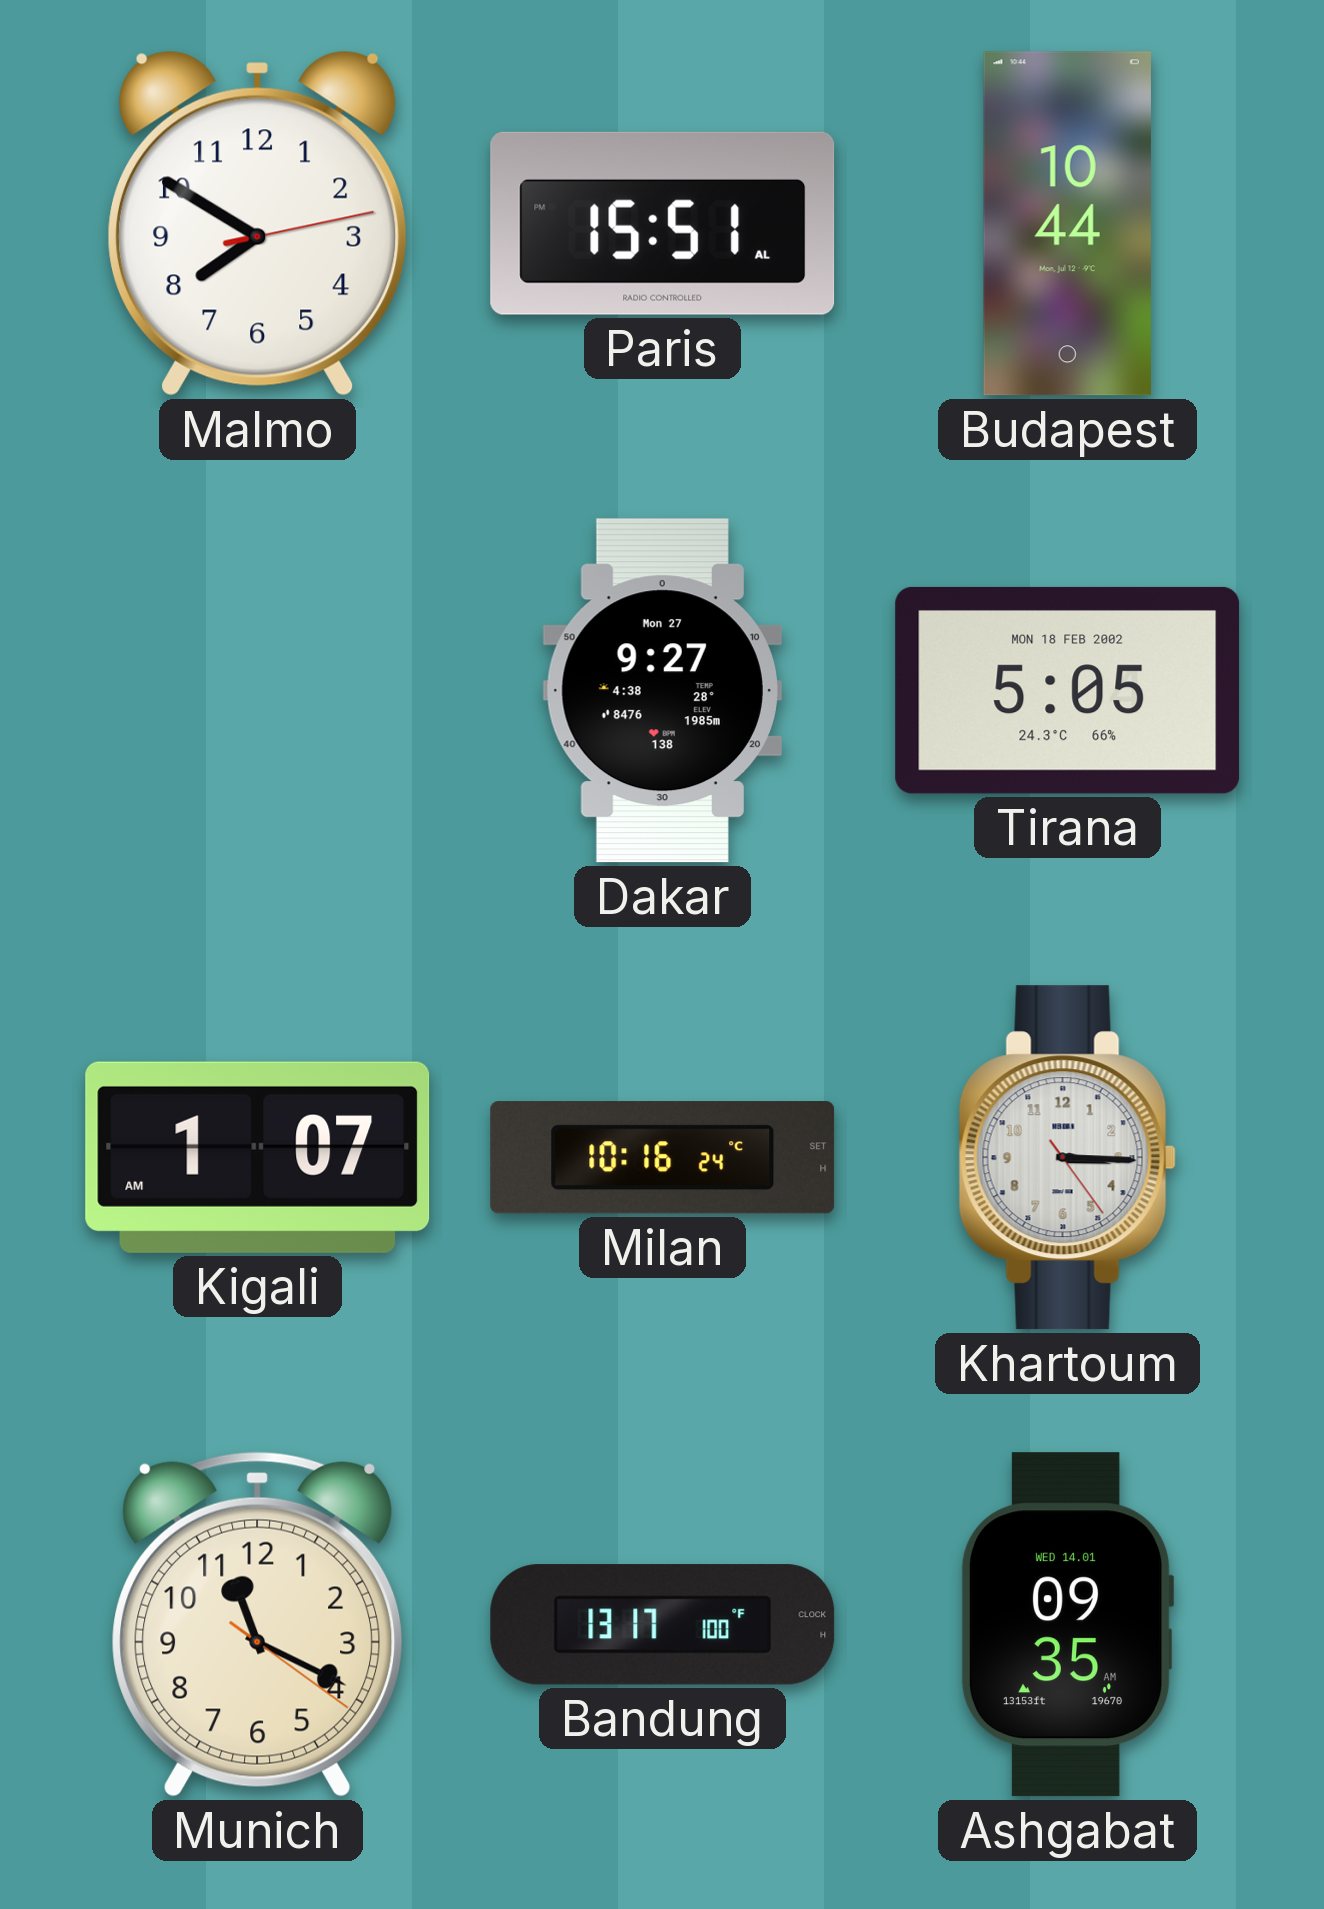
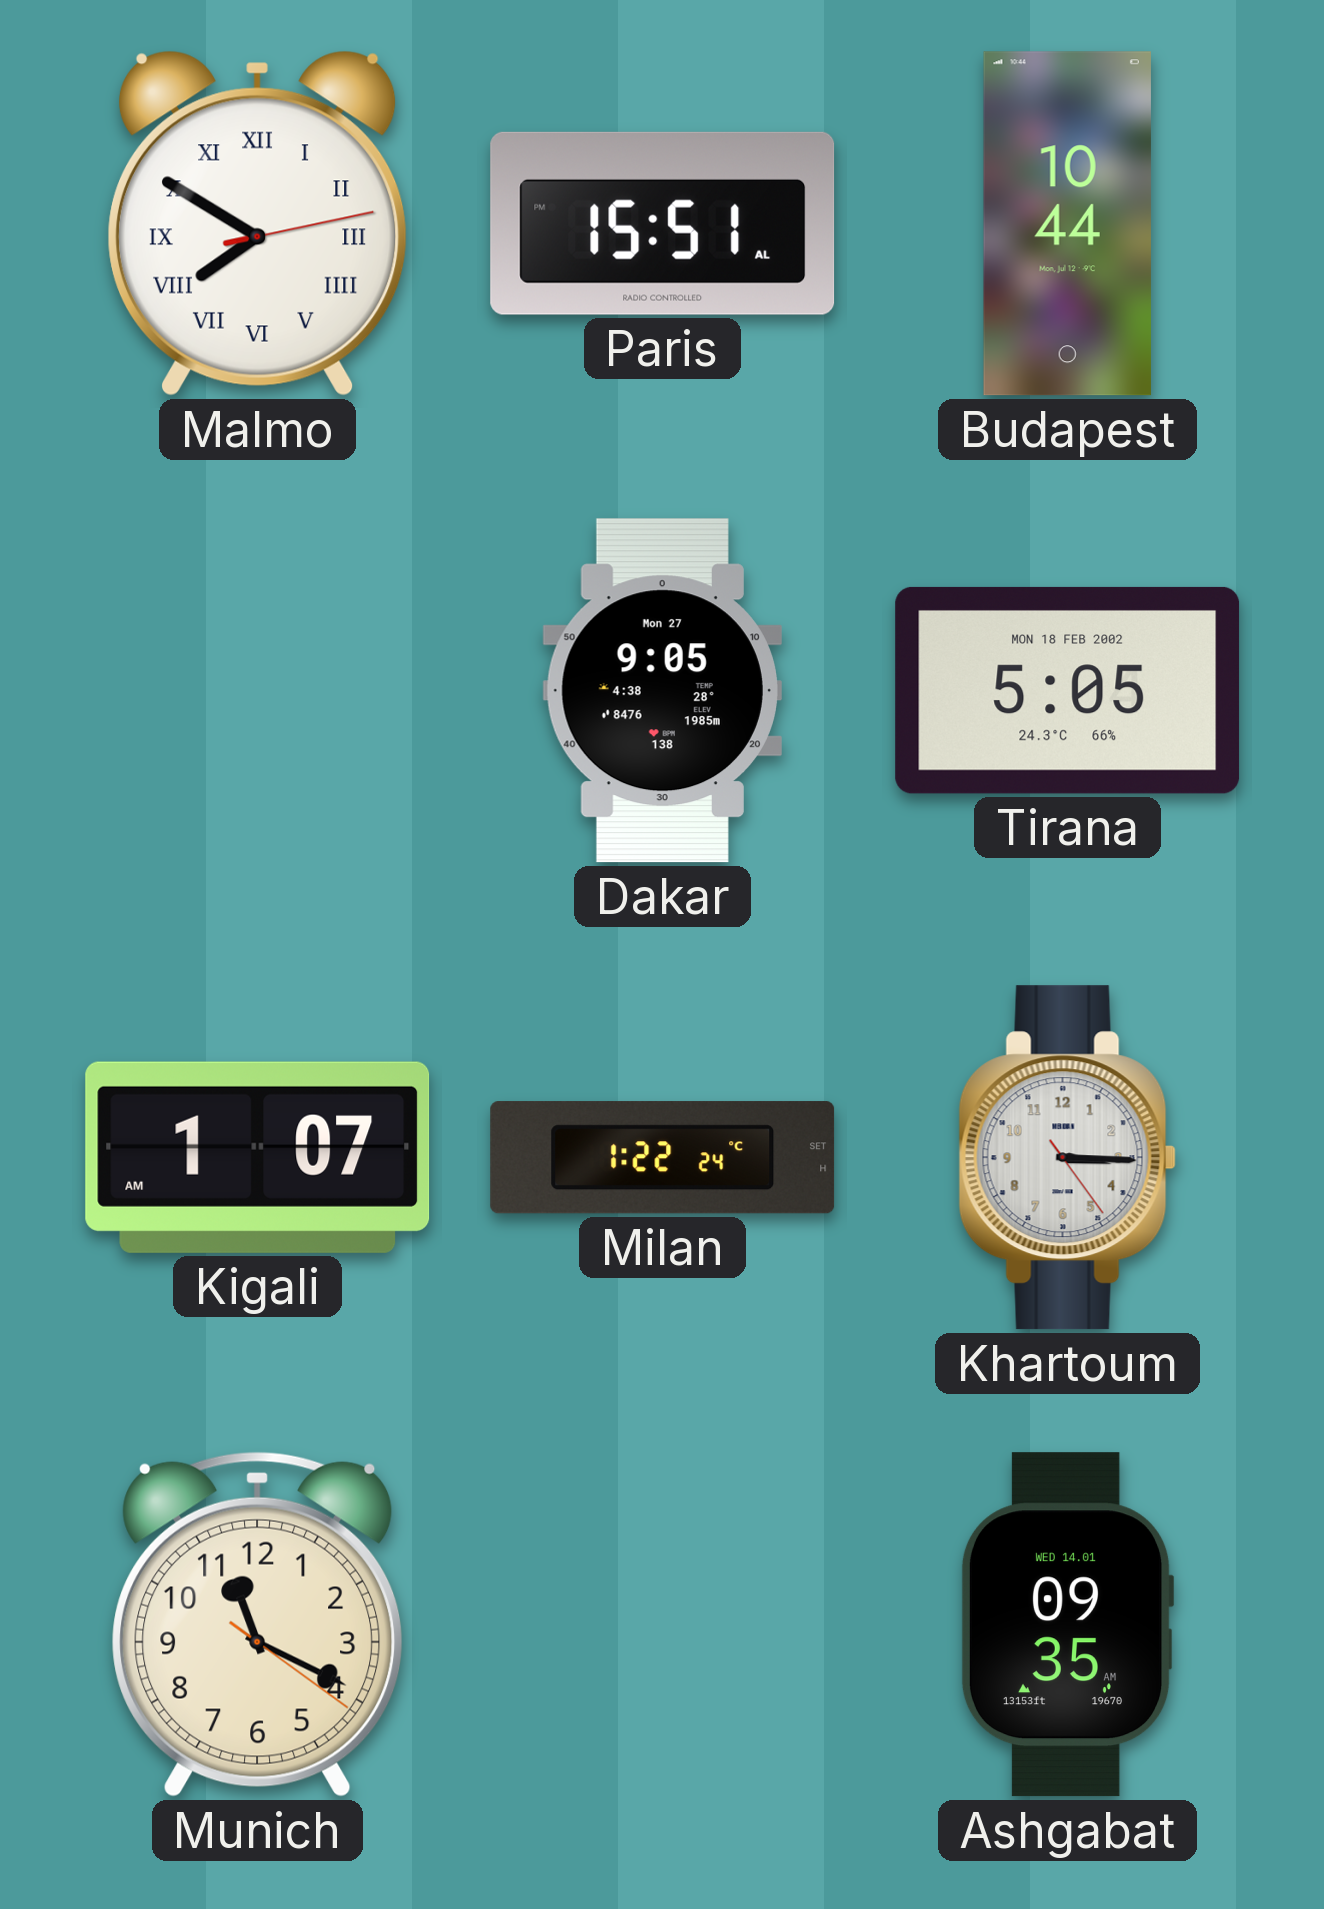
Malmo numerals: Arabic -> Roman
Dakar: 9:27 -> 9:05
Milan: 10:16 -> 1:22
Bandung: 13:17 -> none
